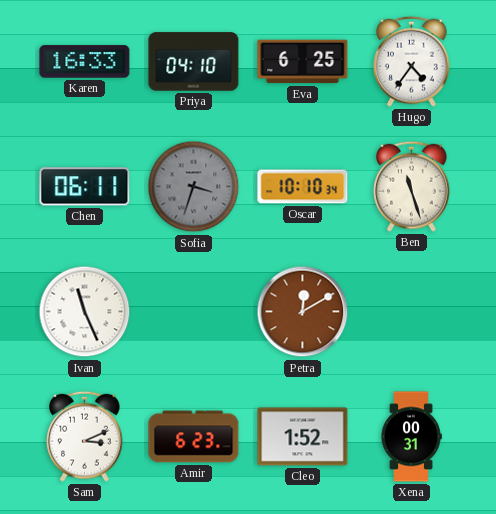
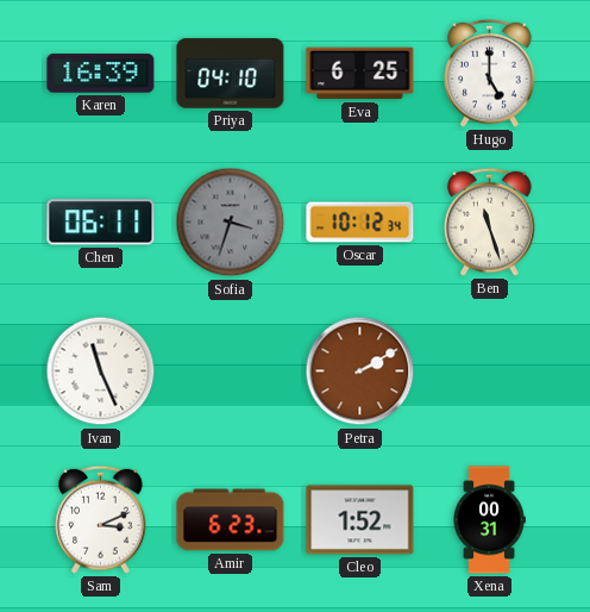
Karen: 16:33 -> 16:39
Hugo: 4:36 -> 5:00
Oscar: 10:10 -> 10:12
Petra: 12:10 -> 2:10
